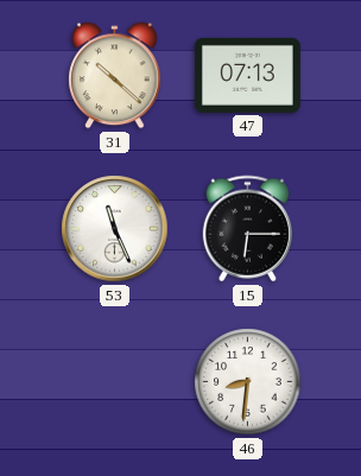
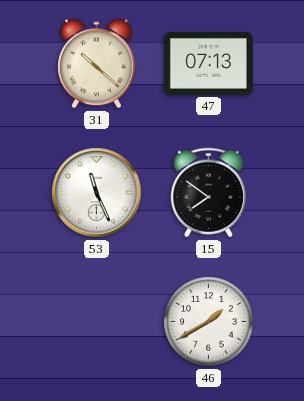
15: 6:15 -> 7:51
46: 8:31 -> 1:40
